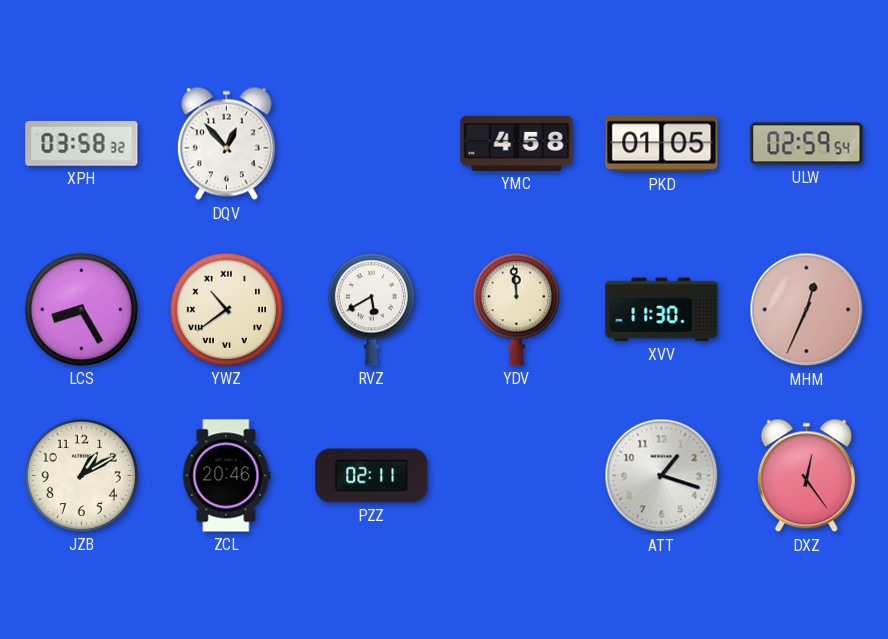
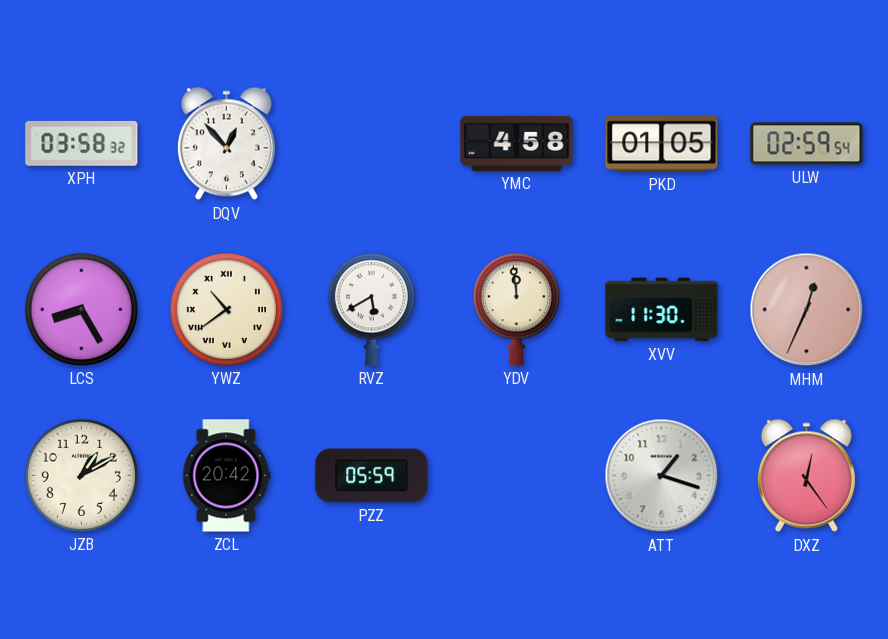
ZCL: 20:46 -> 20:42
PZZ: 02:11 -> 05:59
